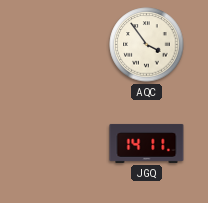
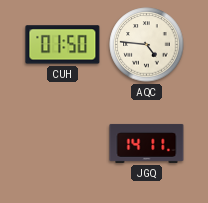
CUH: none -> 01:50
AQC: 3:54 -> 4:46
